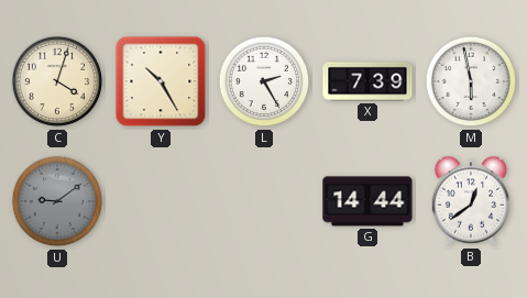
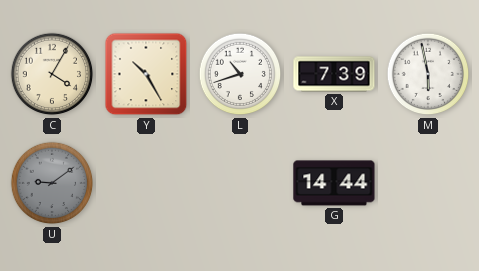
C: 4:03 -> 4:05
L: 2:25 -> 10:42
B: 12:39 -> none
